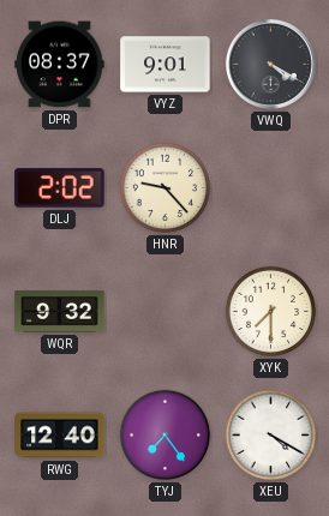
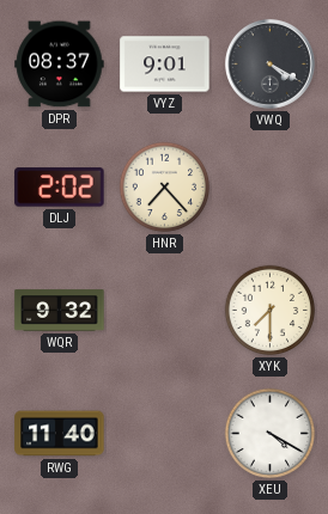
HNR: 9:23 -> 7:23
RWG: 12:40 -> 11:40
TYJ: 7:24 -> none
